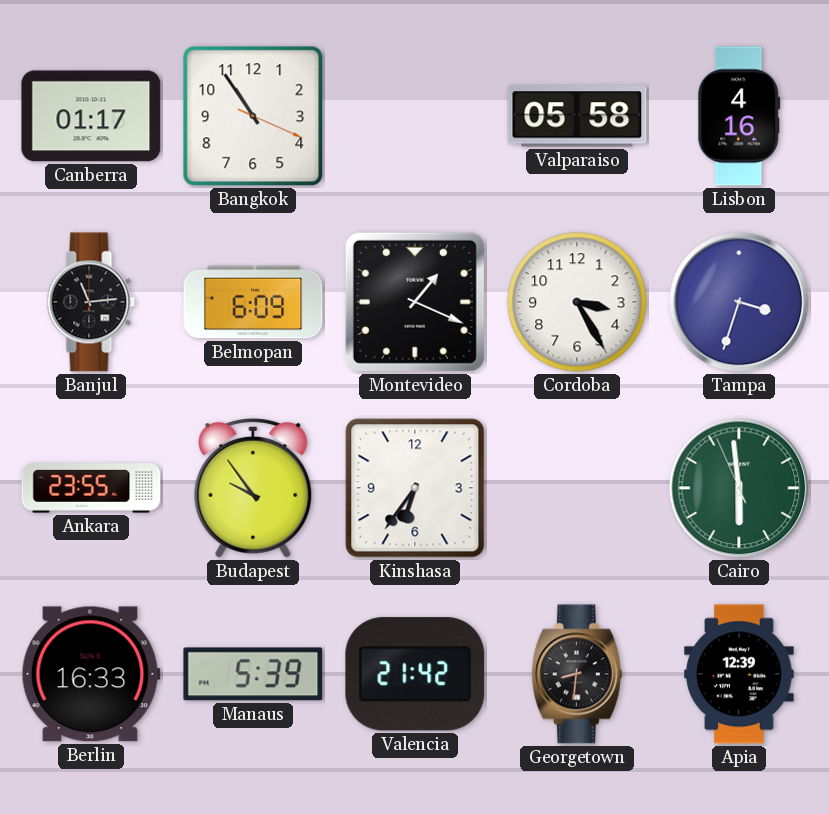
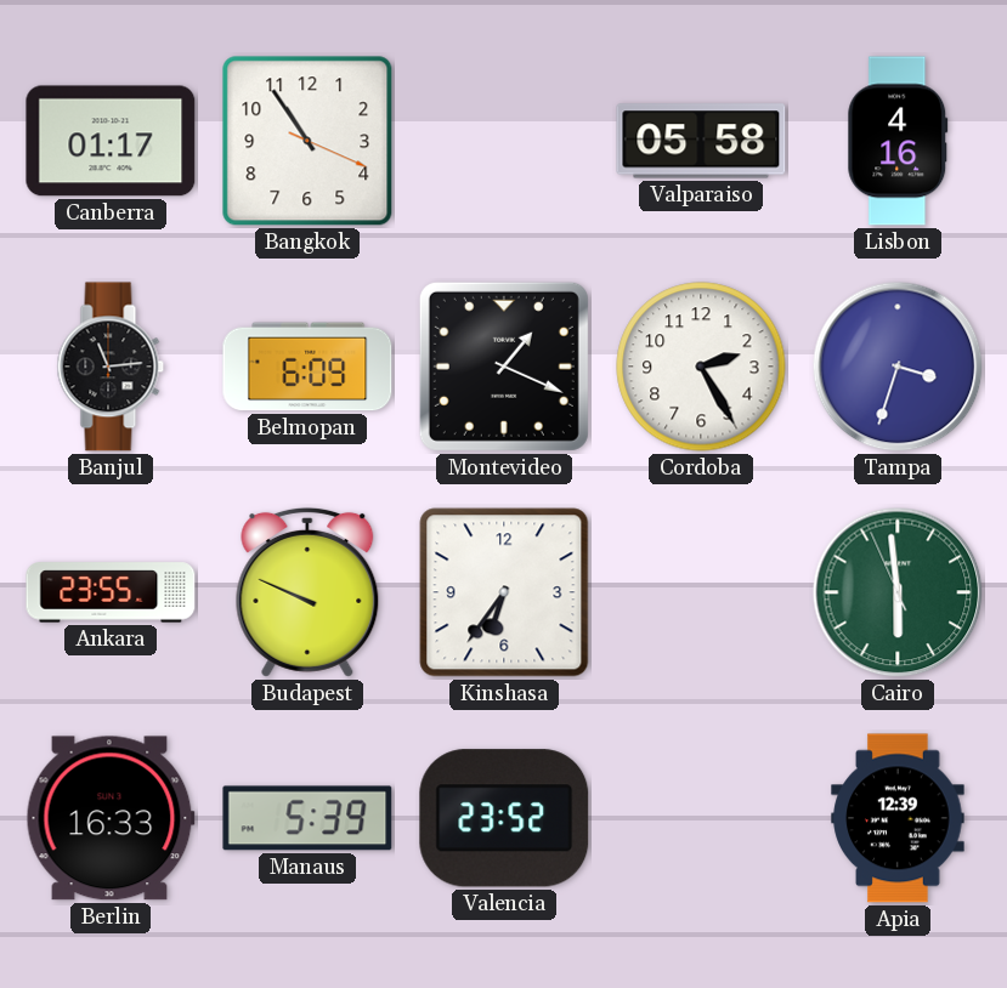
Cordoba: 3:25 -> 2:25
Budapest: 9:54 -> 9:49
Valencia: 21:42 -> 23:52
Georgetown: 8:31 -> none
